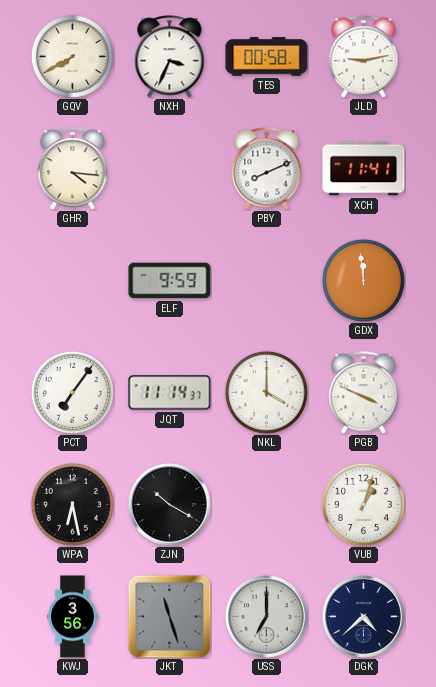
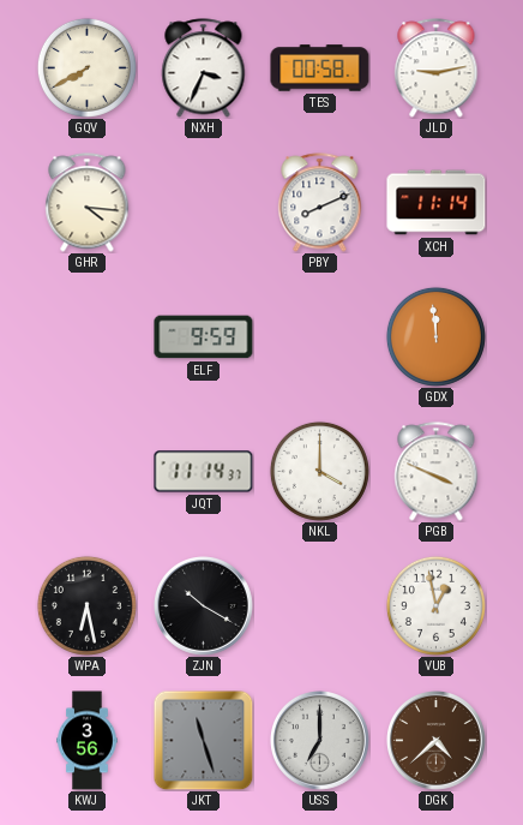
XCH: 11:41 -> 11:14
PCT: 7:06 -> none
VUB: 1:03 -> 12:58
DGK dial: navy -> brown
